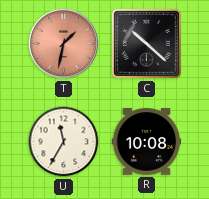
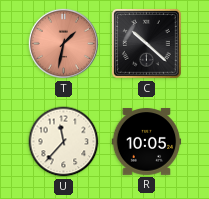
U: 11:35 -> 11:37
R: 10:08 -> 10:05
